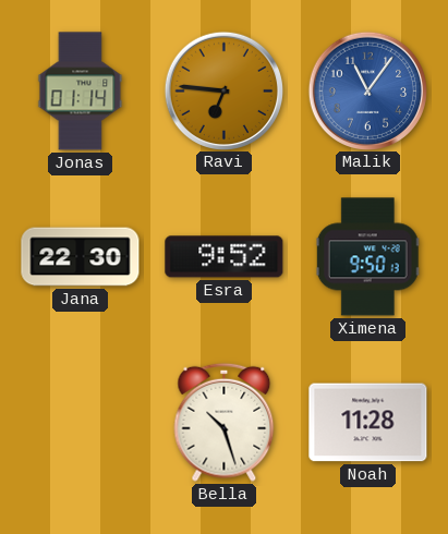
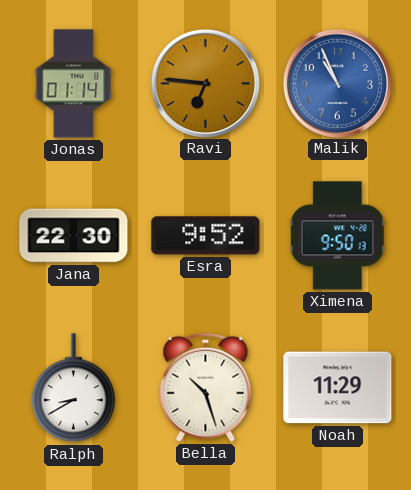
Malik: 11:06 -> 10:56
Ralph: none -> 8:40
Noah: 11:28 -> 11:29
